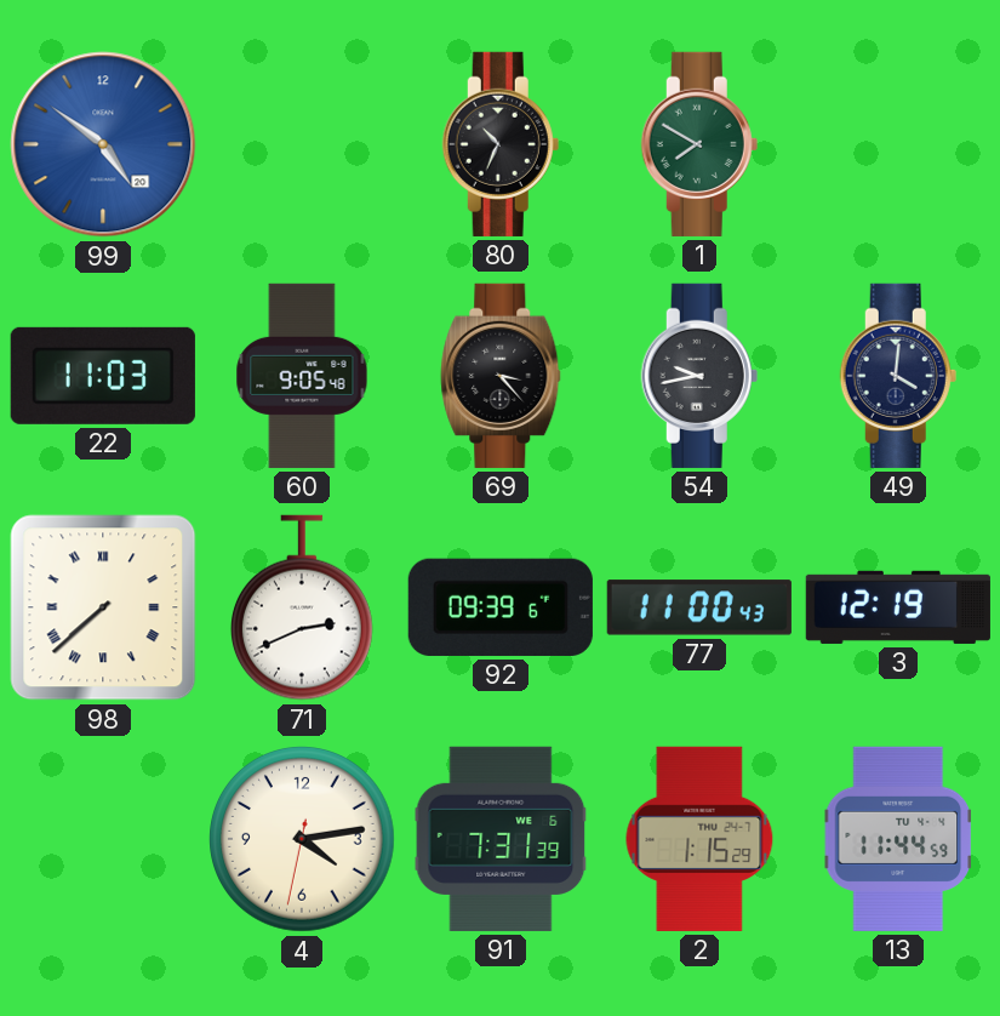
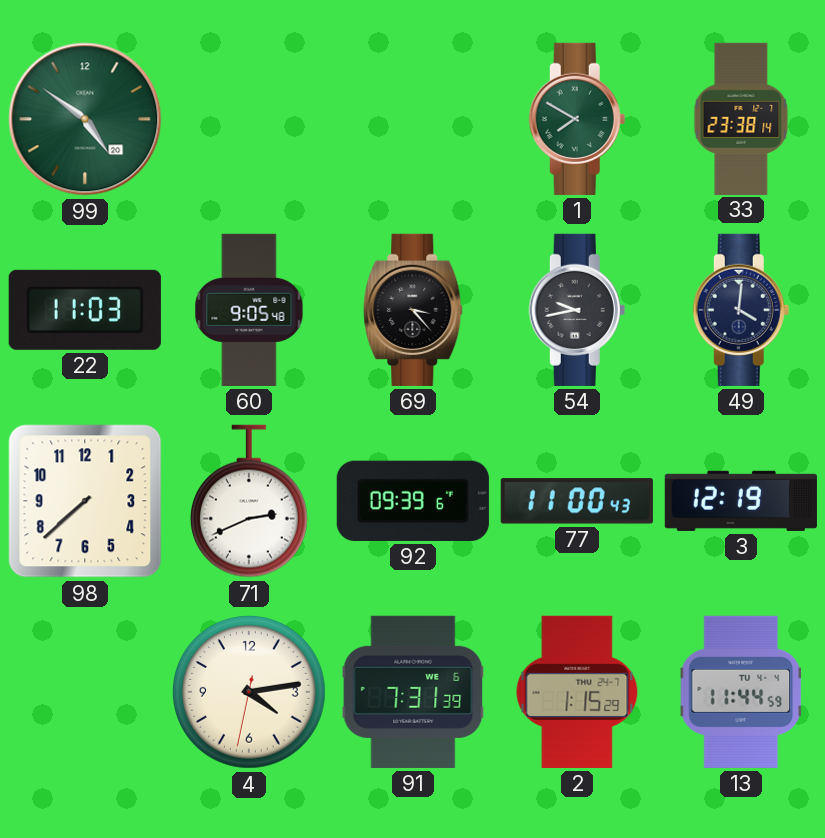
99 dial: blue -> green
80: 10:34 -> none
33: none -> 23:38
98 numerals: Roman -> Arabic
